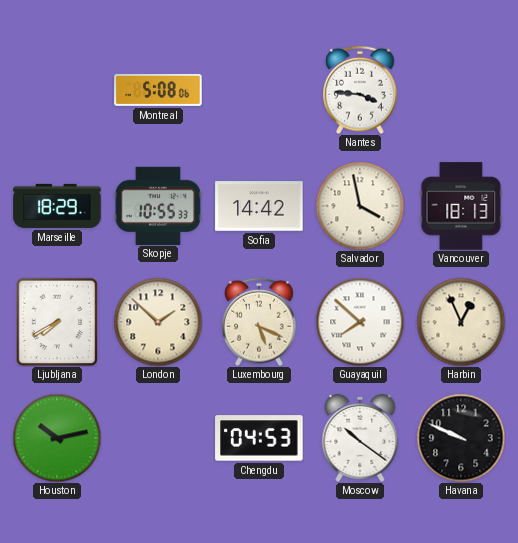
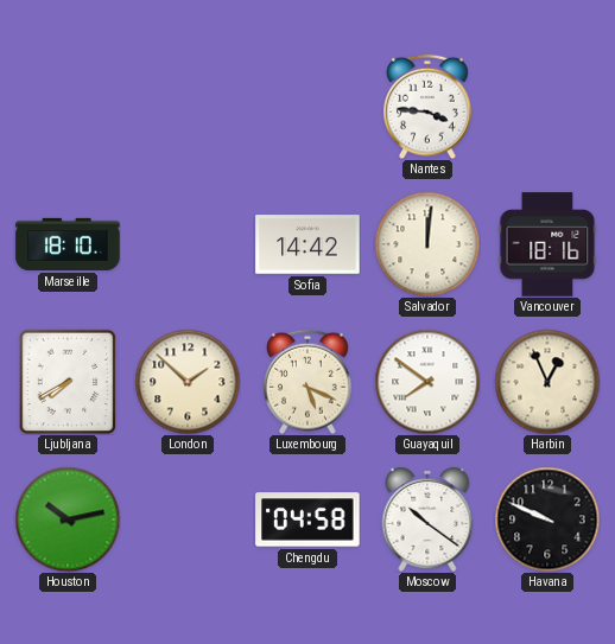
Montreal: 5:08 -> none
Marseille: 18:29 -> 18:10
Skopje: 10:55 -> none
Salvador: 3:58 -> 12:01
Vancouver: 18:13 -> 18:16
Guayaquil: 7:52 -> 7:51
Chengdu: 04:53 -> 04:58
